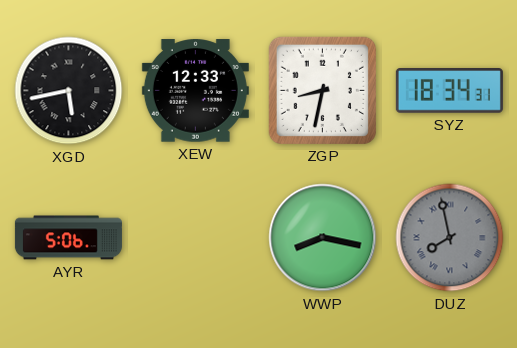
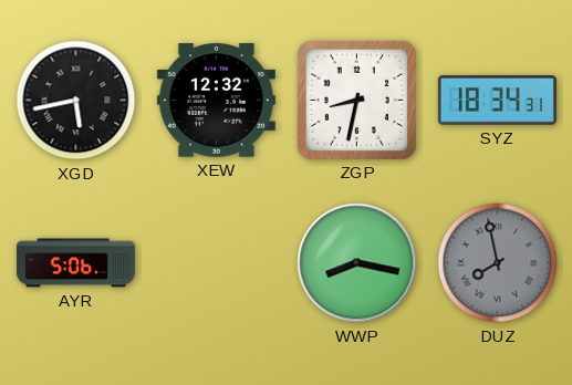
XEW: 12:33 -> 12:32
